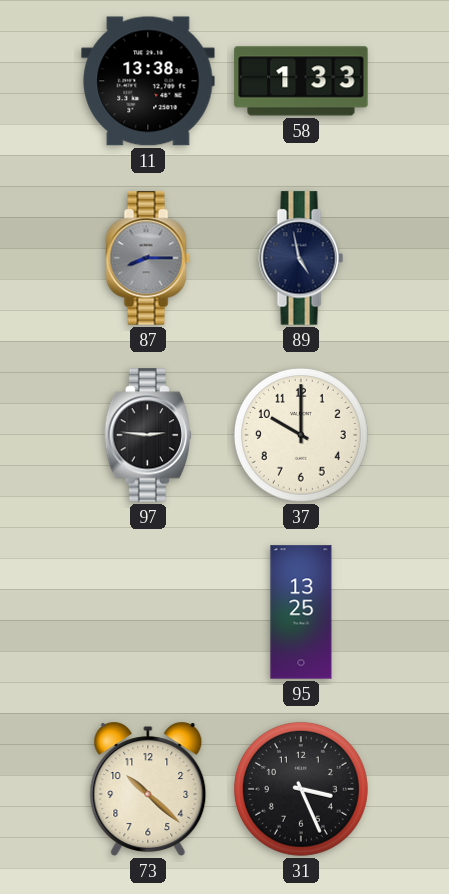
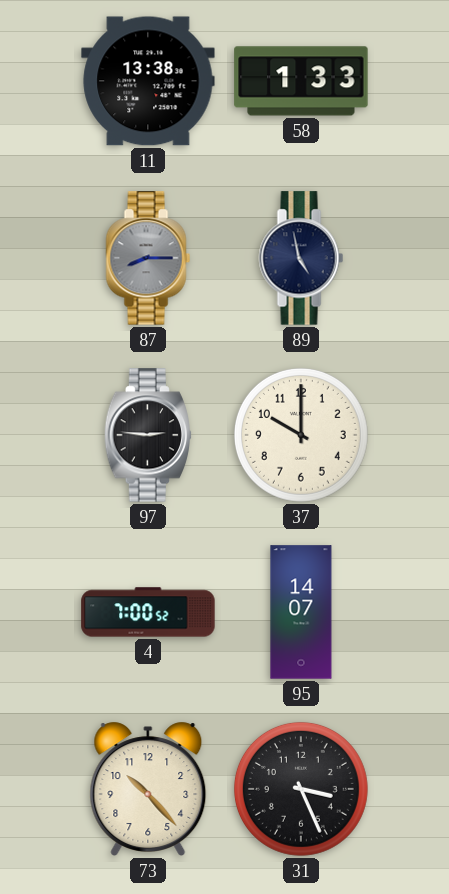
4: none -> 7:00
95: 13:25 -> 14:07
73: 10:22 -> 10:23
